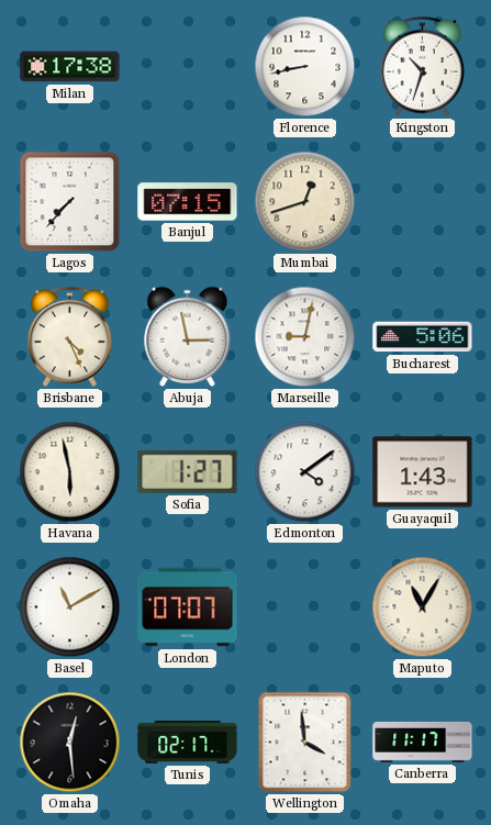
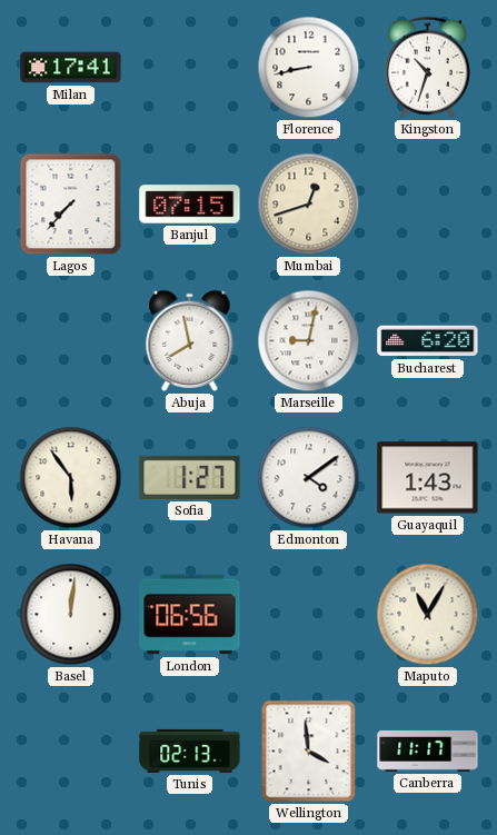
Milan: 17:38 -> 17:41
Brisbane: 4:26 -> none
Abuja: 2:58 -> 7:58
Bucharest: 5:06 -> 6:20
Havana: 5:58 -> 5:54
Basel: 11:10 -> 12:01
London: 07:07 -> 06:56
Omaha: 12:29 -> none
Tunis: 02:17 -> 02:13
